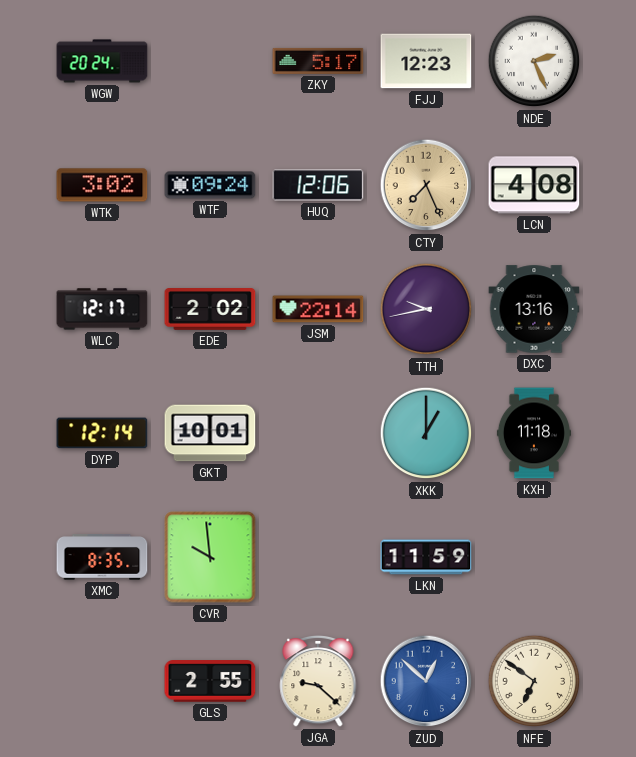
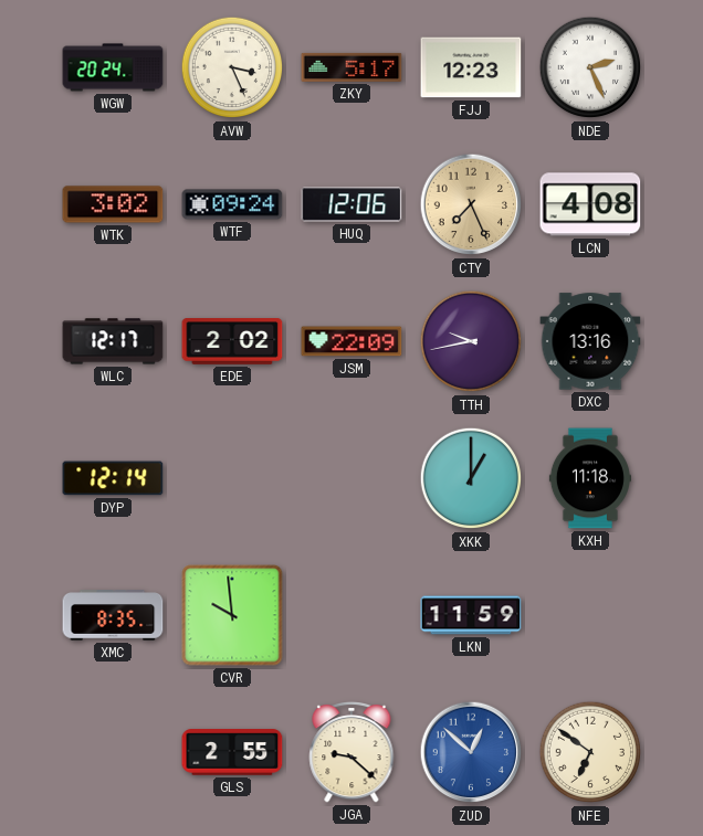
AVW: none -> 3:26
JSM: 22:14 -> 22:09
GKT: 10:01 -> none
